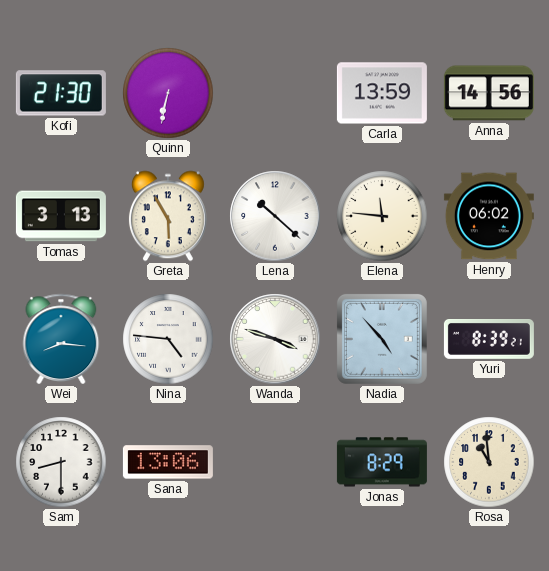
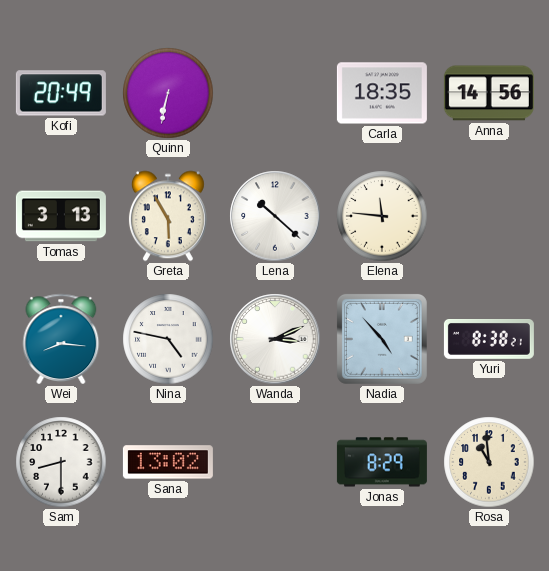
Kofi: 21:30 -> 20:49
Carla: 13:59 -> 18:35
Henry: 06:02 -> none
Nina: 4:46 -> 4:47
Wanda: 3:48 -> 3:11
Yuri: 8:39 -> 8:38
Sana: 13:06 -> 13:02
